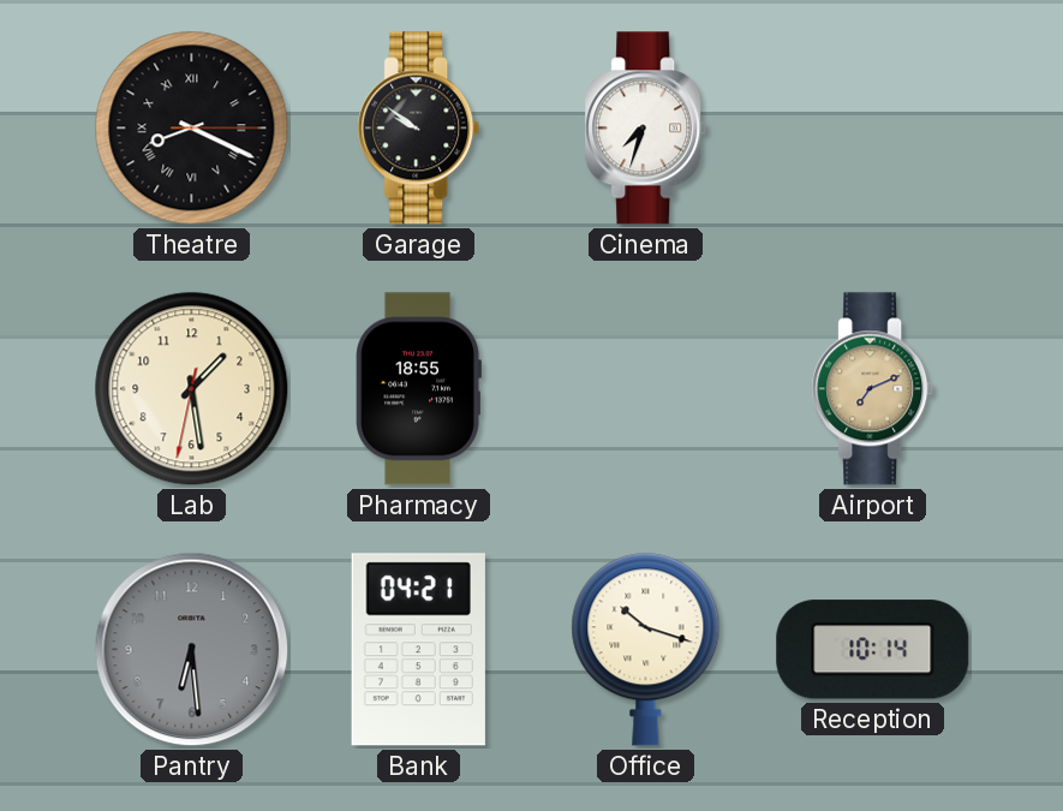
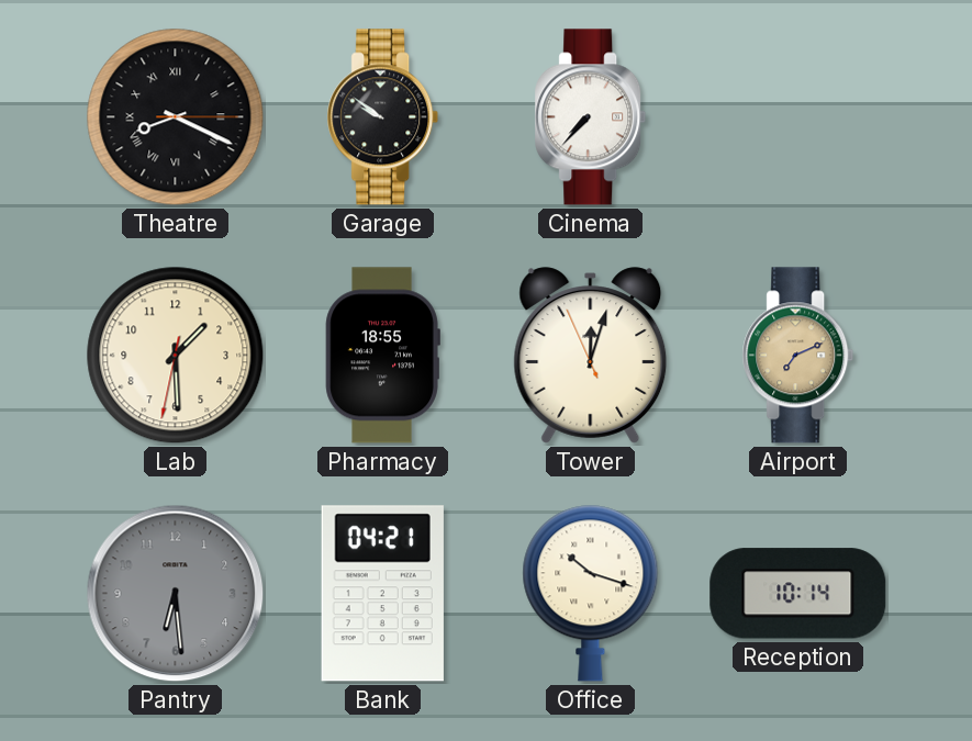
Cinema: 7:33 -> 7:37
Lab: 1:28 -> 1:29
Tower: none -> 12:02
